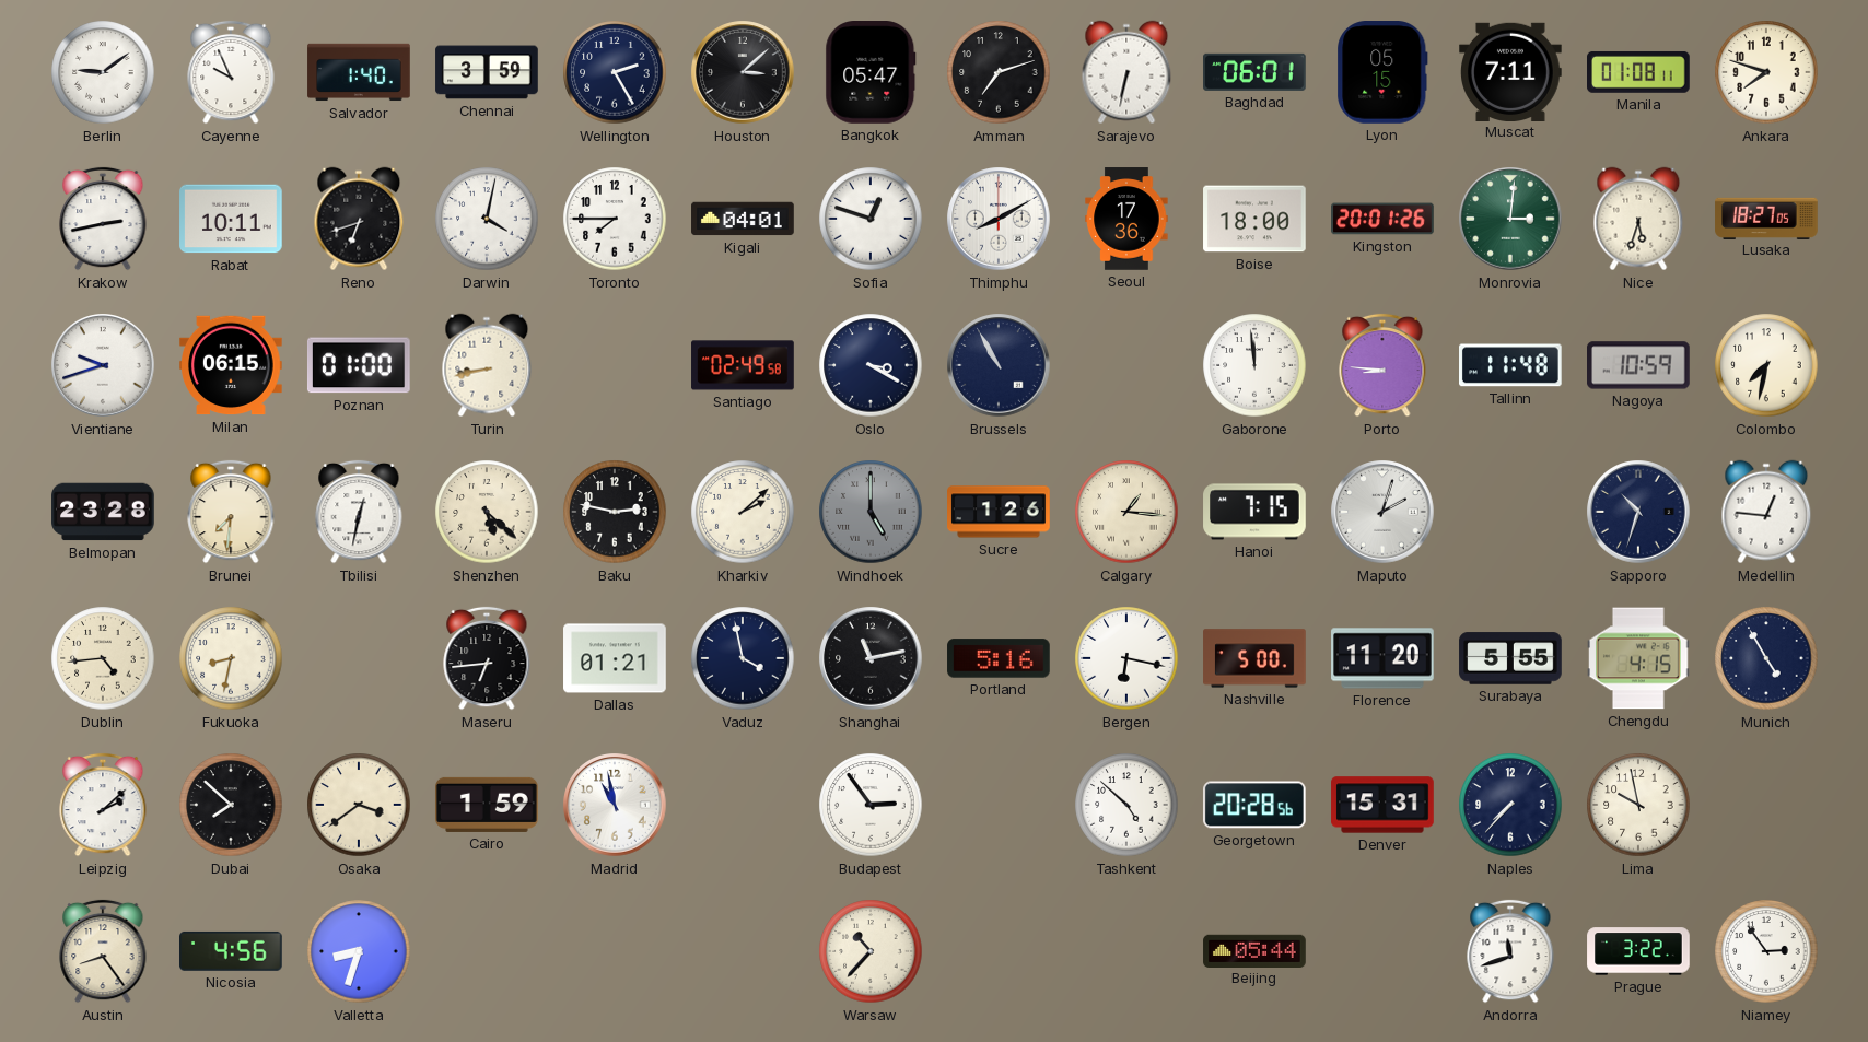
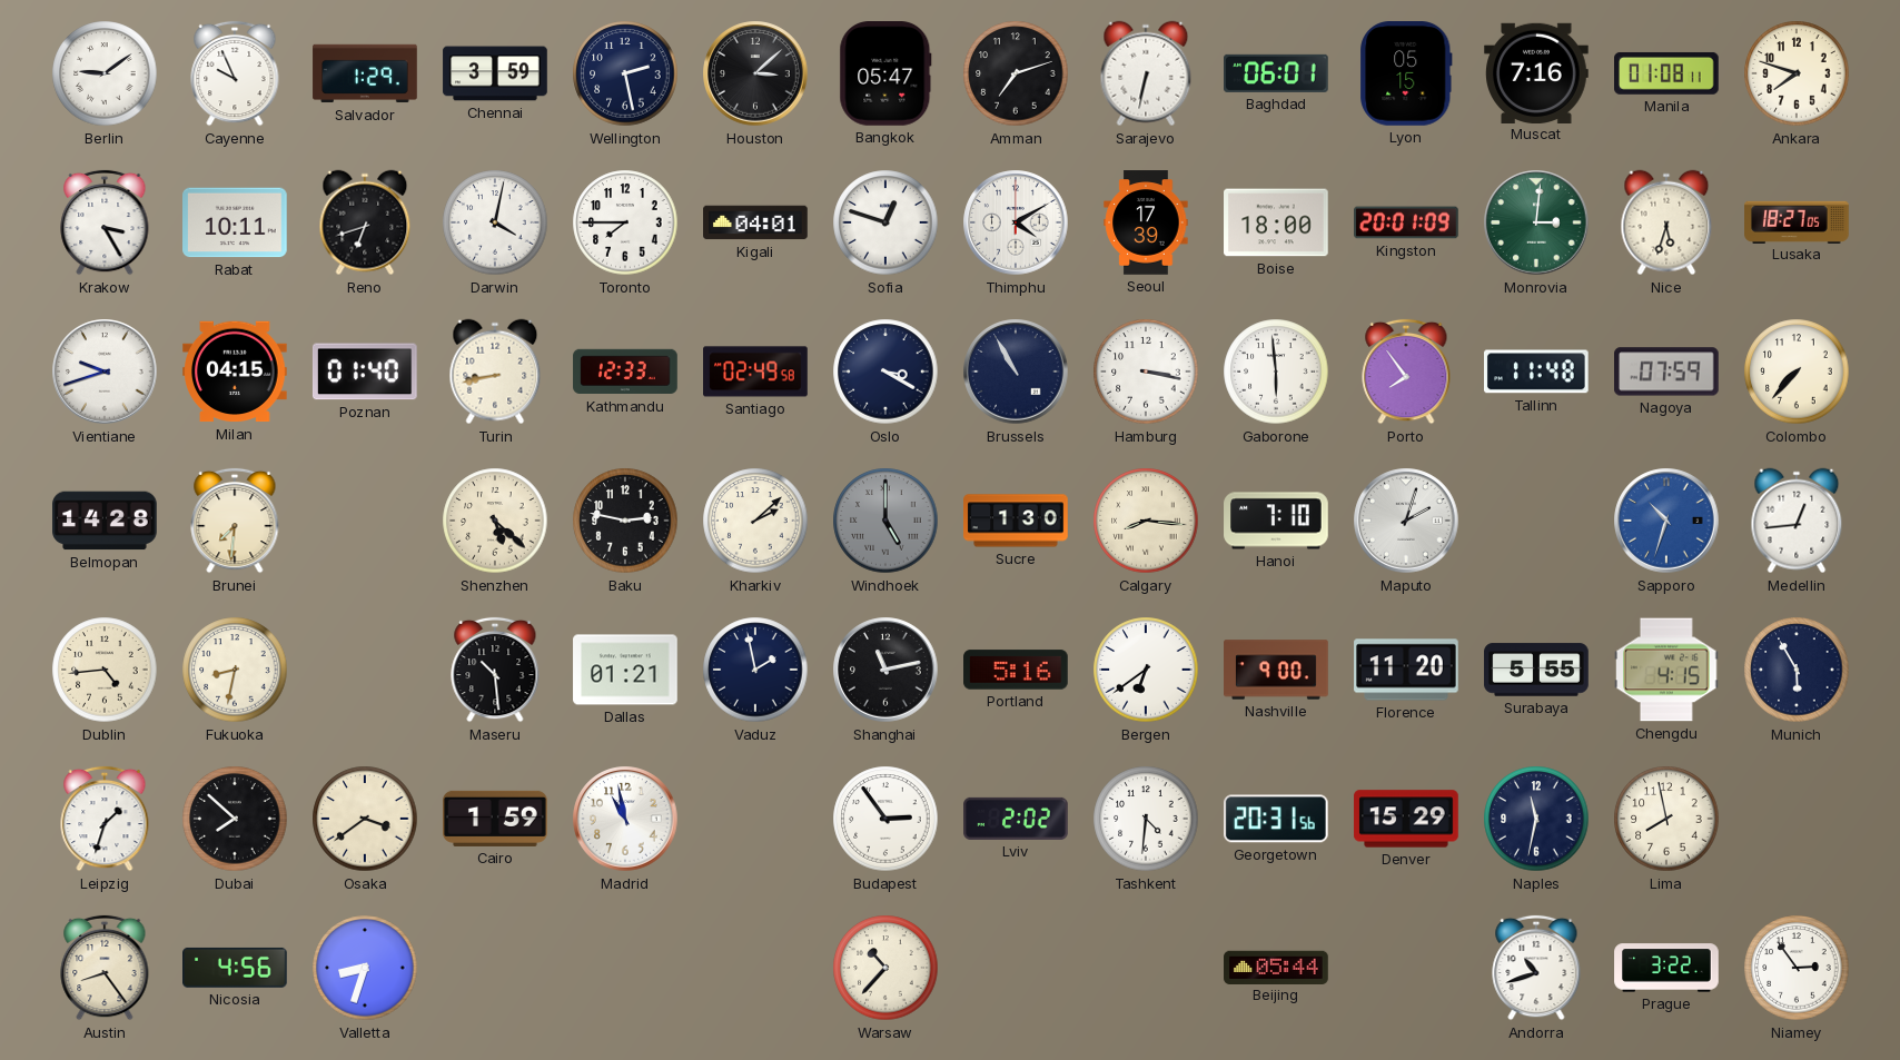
Salvador: 1:40 -> 1:29
Wellington: 2:25 -> 2:28
Muscat: 7:11 -> 7:16
Krakow: 2:43 -> 3:25
Thimphu: 8:10 -> 4:10
Seoul: 17:36 -> 17:39
Kingston: 20:01:26 -> 20:01:09
Milan: 06:15 -> 04:15
Poznan: 01:00 -> 01:40
Kathmandu: none -> 12:33
Hamburg: none -> 3:17
Gaborone: 11:59 -> 5:59
Porto: 8:46 -> 7:54
Nagoya: 10:59 -> 07:59
Colombo: 7:32 -> 7:37
Belmopan: 23:28 -> 14:28
Tbilisi: 12:32 -> none
Sucre: 1:26 -> 1:30
Calgary: 1:16 -> 8:16
Hanoi: 7:15 -> 7:10
Sapporo dial: navy -> blue
Medellin: 12:46 -> 12:44
Maseru: 6:44 -> 10:29
Vaduz: 3:58 -> 1:58
Bergen: 6:17 -> 6:39
Nashville: 5:00 -> 9:00
Munich: 4:55 -> 5:55
Leipzig: 2:08 -> 1:33
Lviv: none -> 2:02
Tashkent: 4:52 -> 4:31
Georgetown: 20:28 -> 20:31
Denver: 15:31 -> 15:29
Naples: 7:37 -> 11:32
Lima: 9:58 -> 7:58
Andorra: 11:42 -> 10:42
